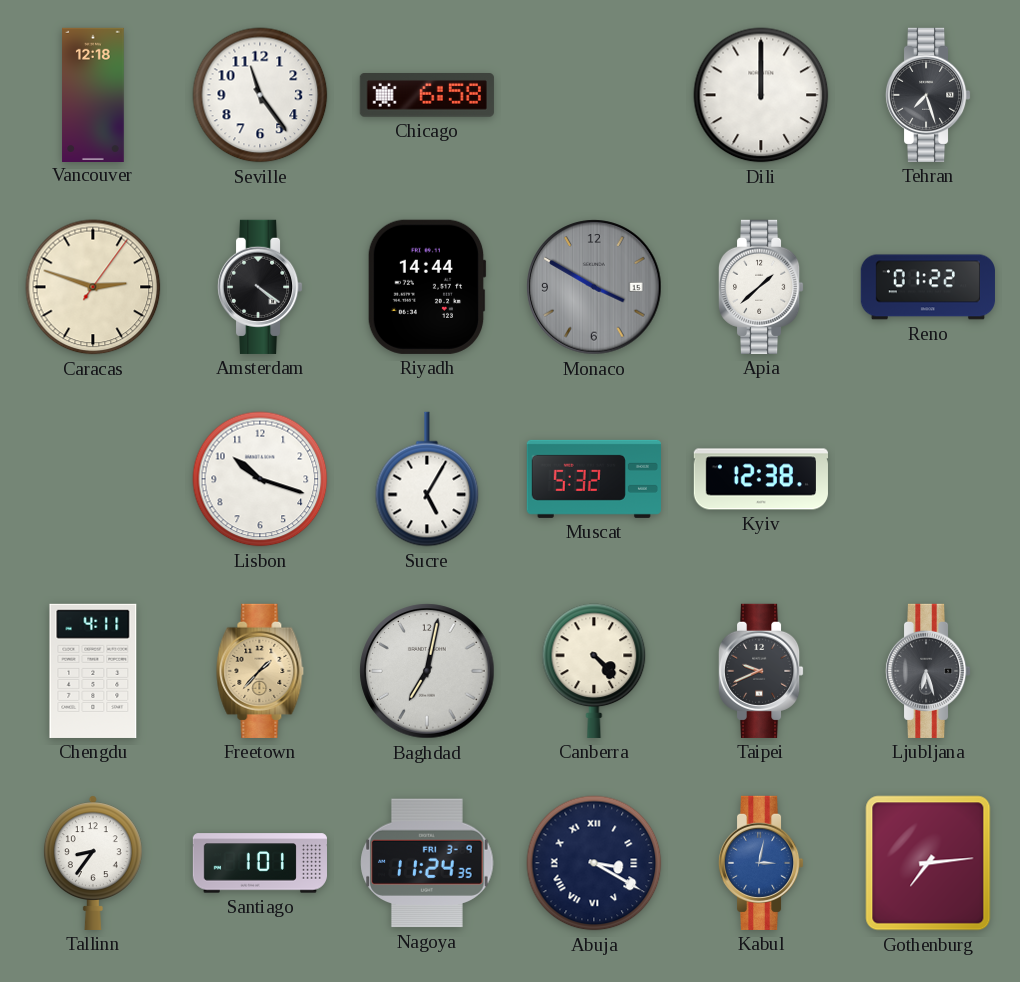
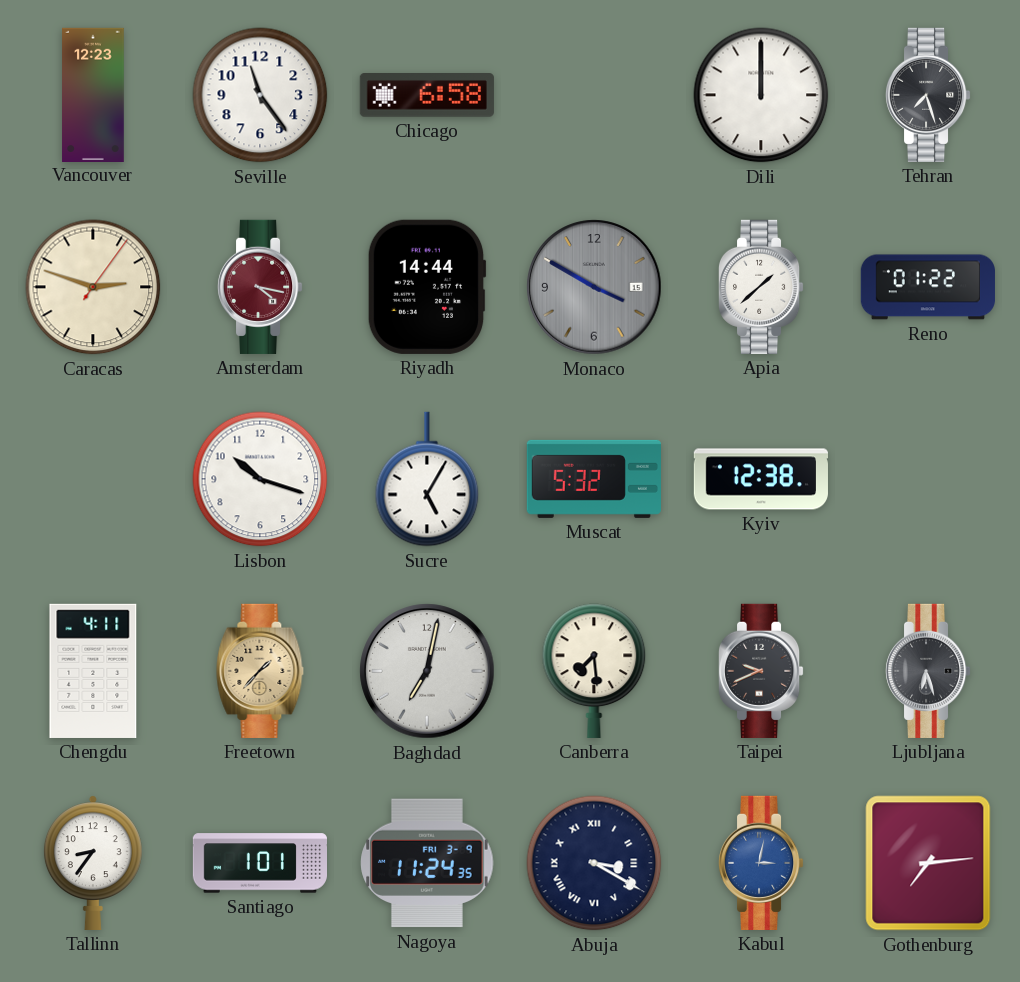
Vancouver: 12:18 -> 12:23
Amsterdam: 4:21 -> 4:17
Amsterdam dial: black -> burgundy
Canberra: 4:23 -> 7:29
